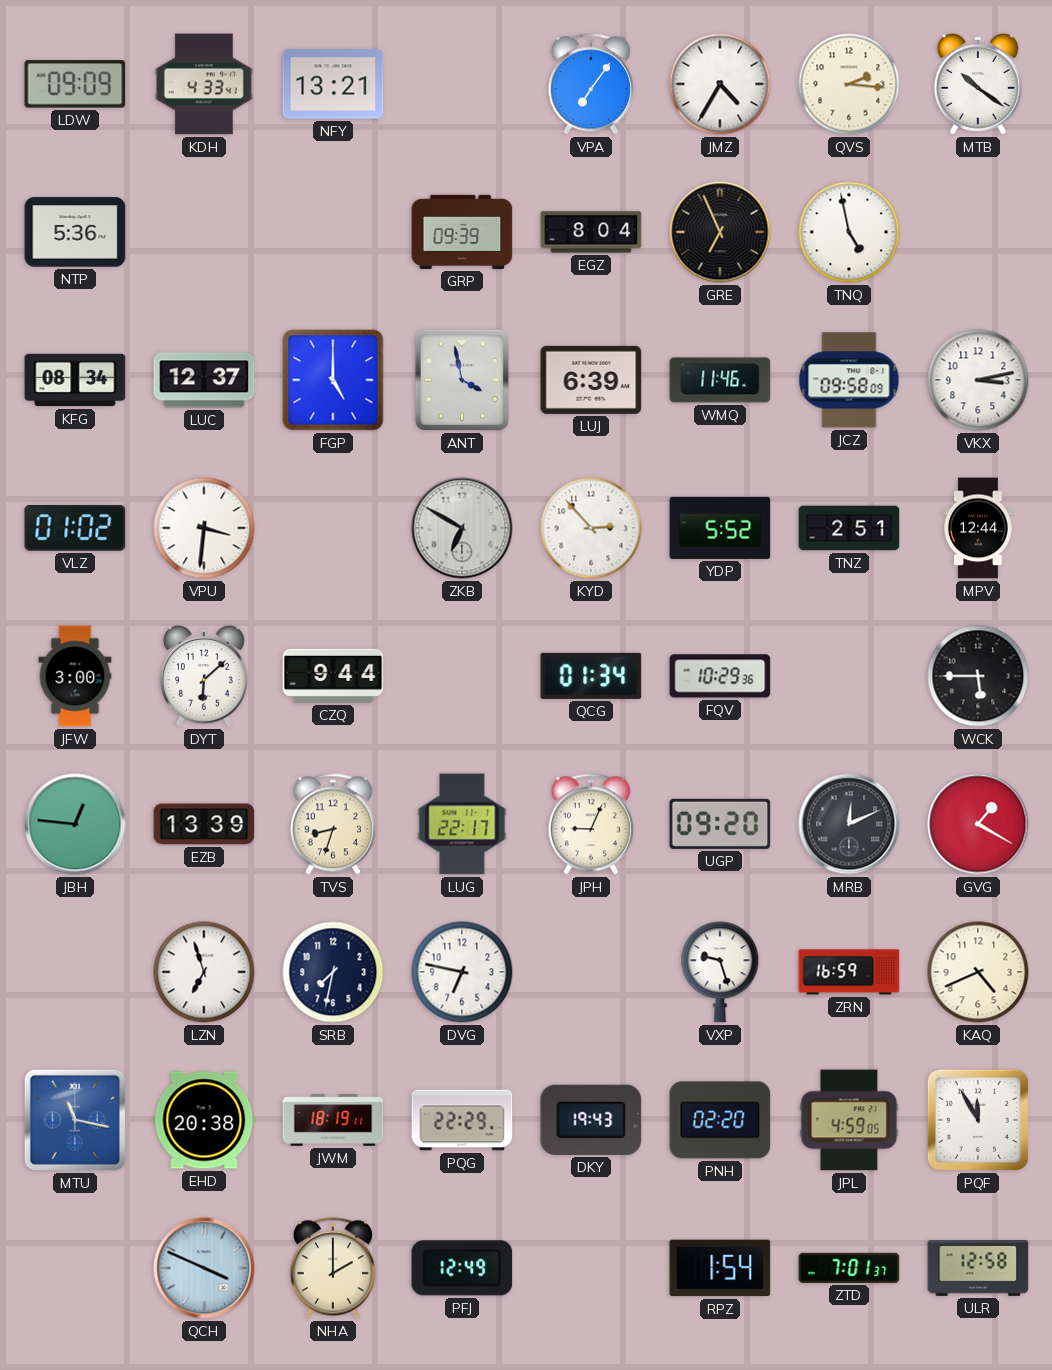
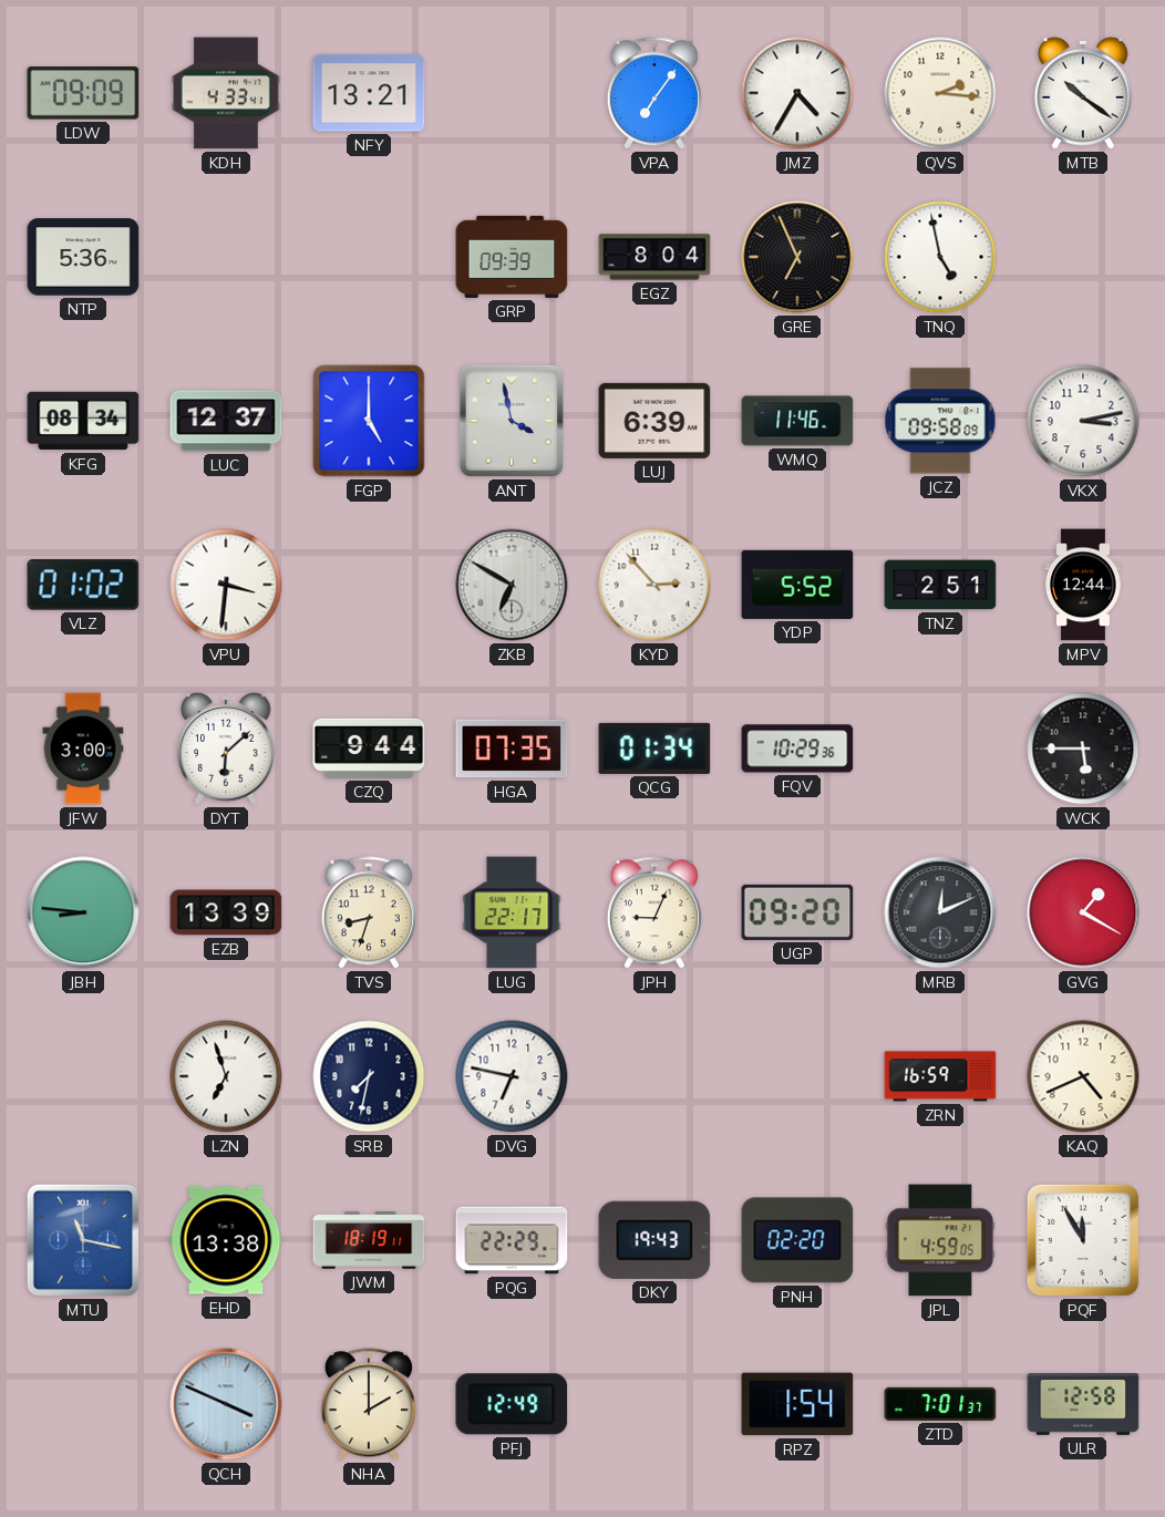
HGA: none -> 07:35
JBH: 12:46 -> 8:46
VXP: 9:27 -> none
EHD: 20:38 -> 13:38
